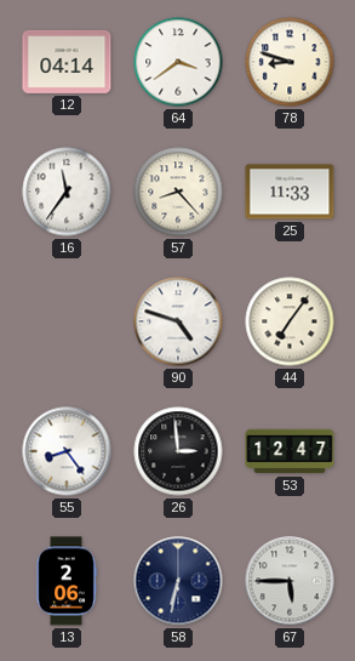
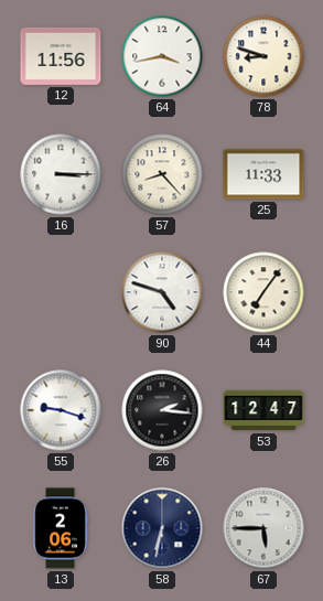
12: 04:14 -> 11:56
64: 3:39 -> 3:43
16: 11:36 -> 3:15
55: 8:24 -> 9:18
26: 2:59 -> 2:16
